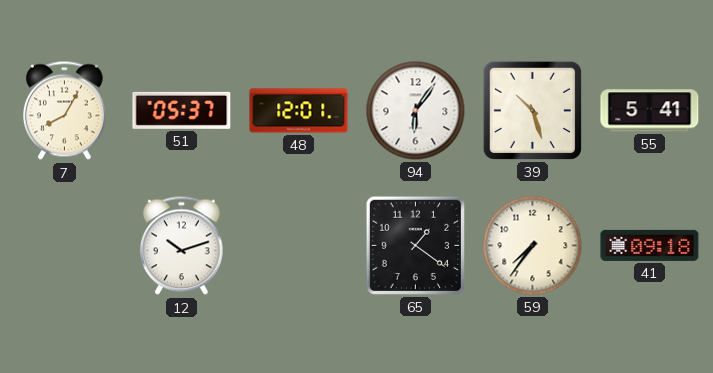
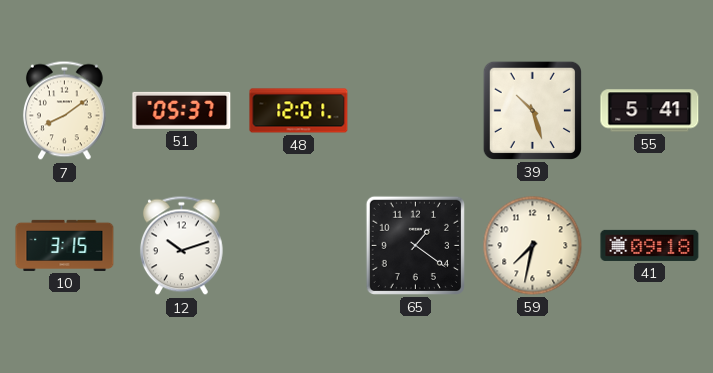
7: 8:05 -> 8:09
94: 6:06 -> none
10: none -> 3:15
59: 7:36 -> 7:32
